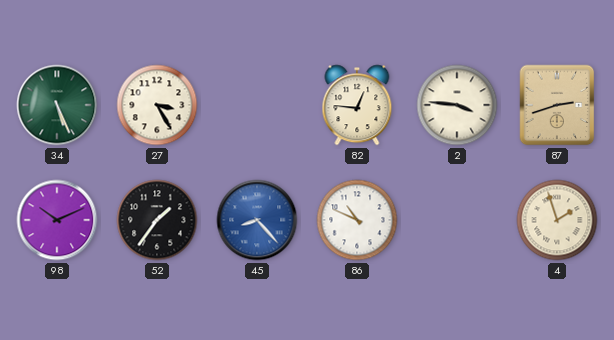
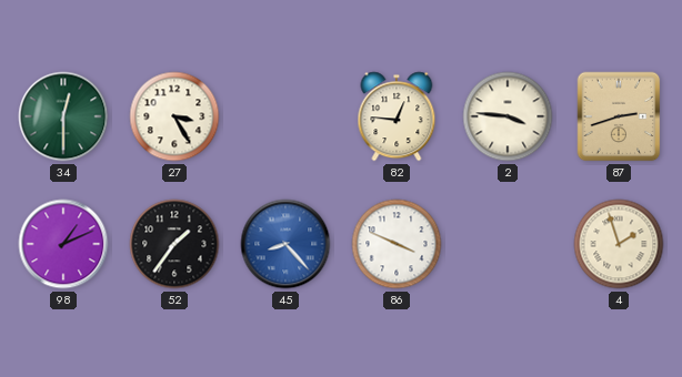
34: 5:26 -> 12:30
98: 10:11 -> 1:11
86: 10:49 -> 3:49
